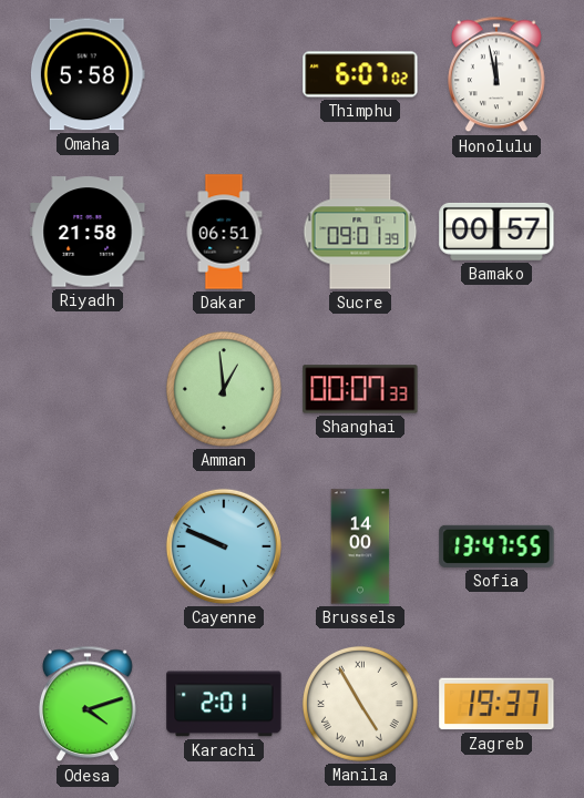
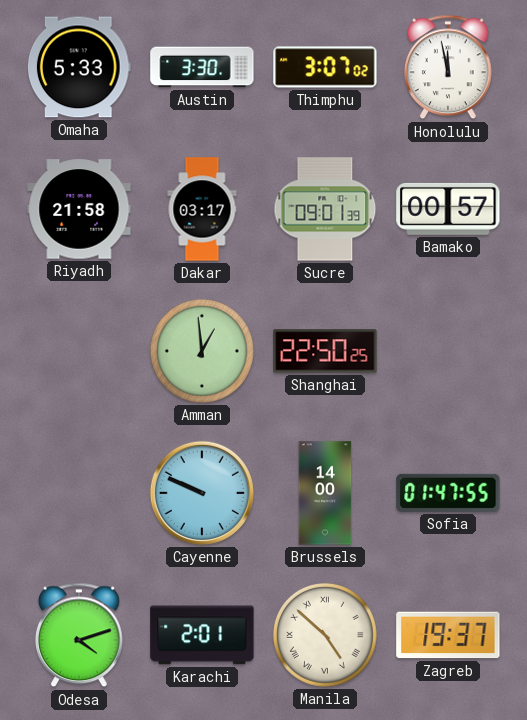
Omaha: 5:58 -> 5:33
Austin: none -> 3:30
Thimphu: 6:07 -> 3:07
Dakar: 06:51 -> 03:17
Shanghai: 00:07 -> 22:50
Sofia: 13:47 -> 01:47
Manila: 4:55 -> 4:52
